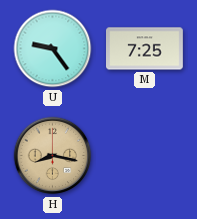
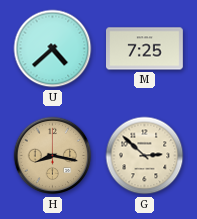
U: 9:24 -> 4:38
G: none -> 2:52
